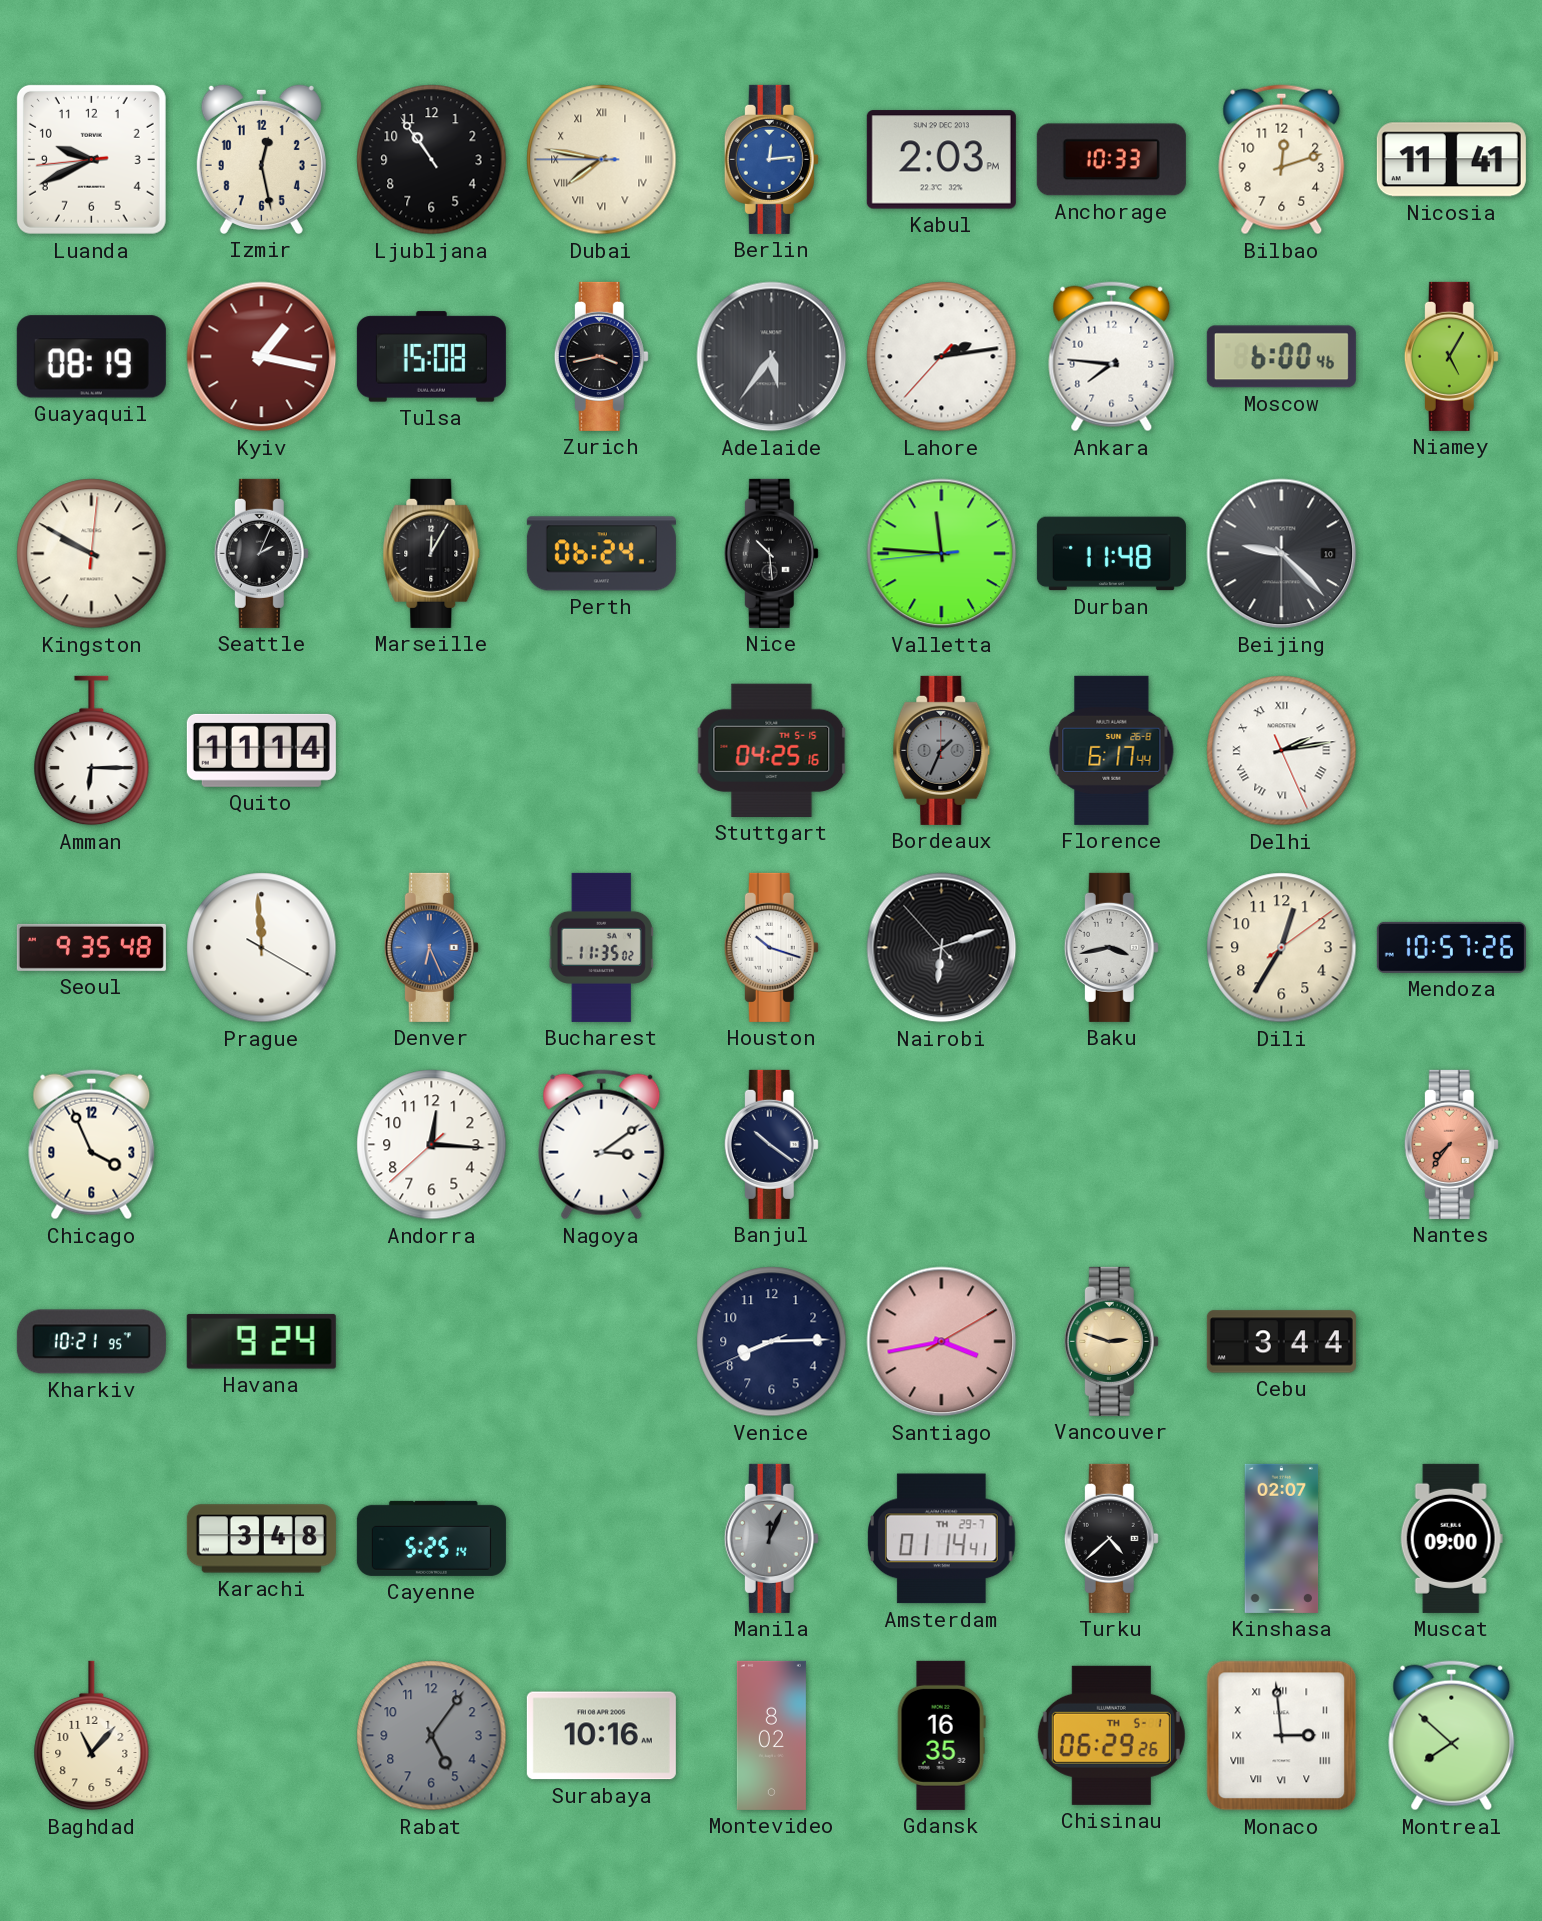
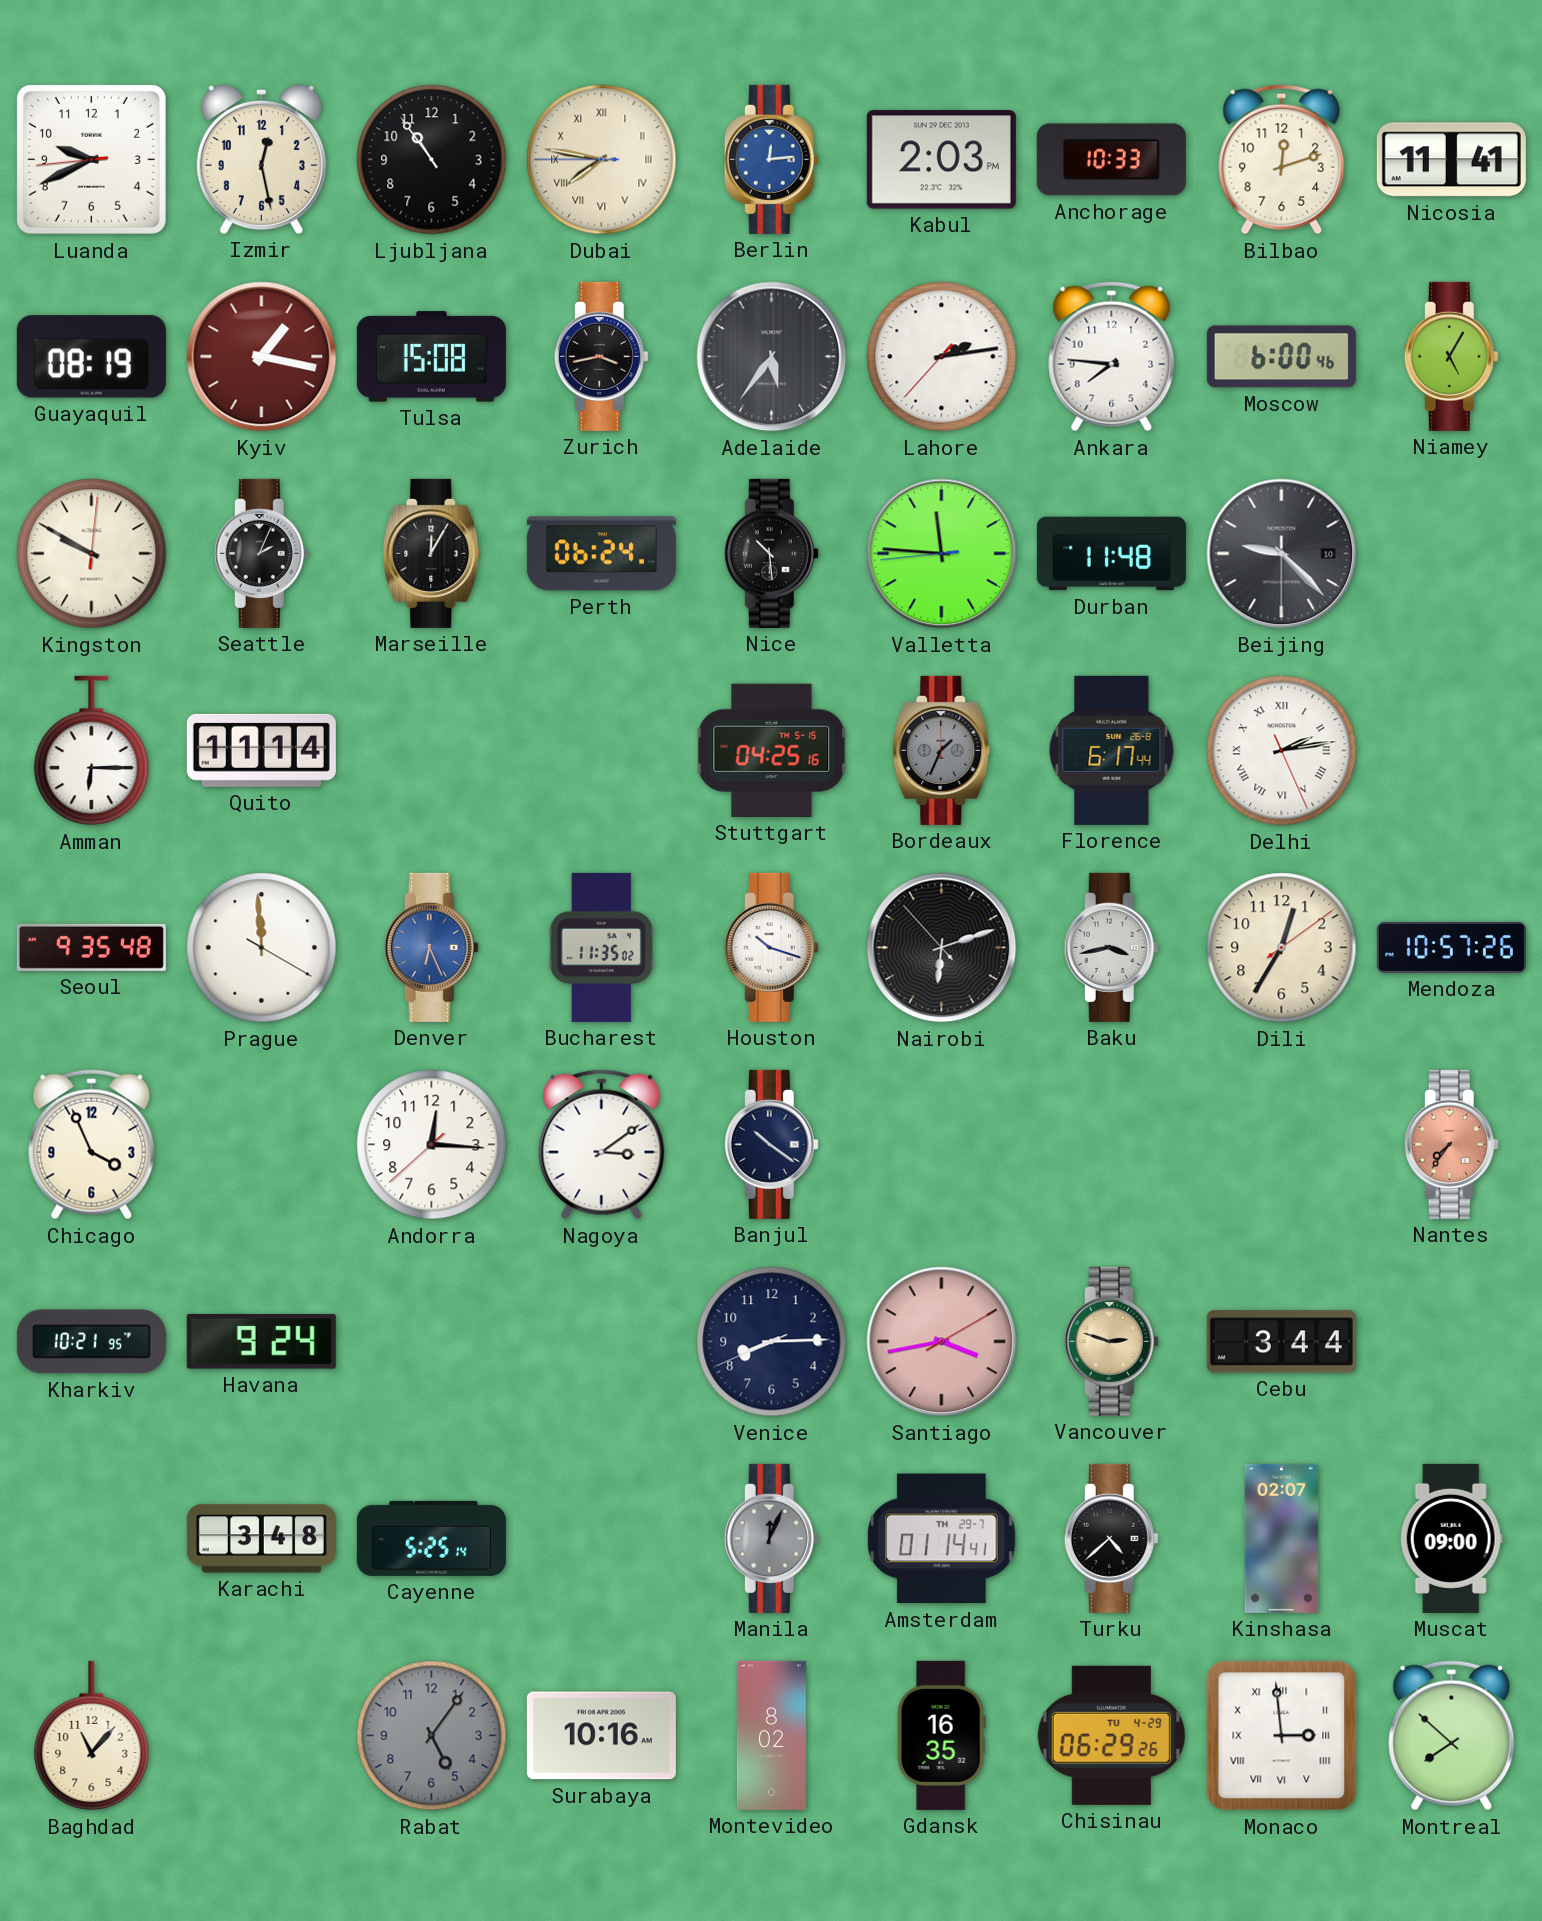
Chisinau date: TH 5-1 -> TU 4-29
